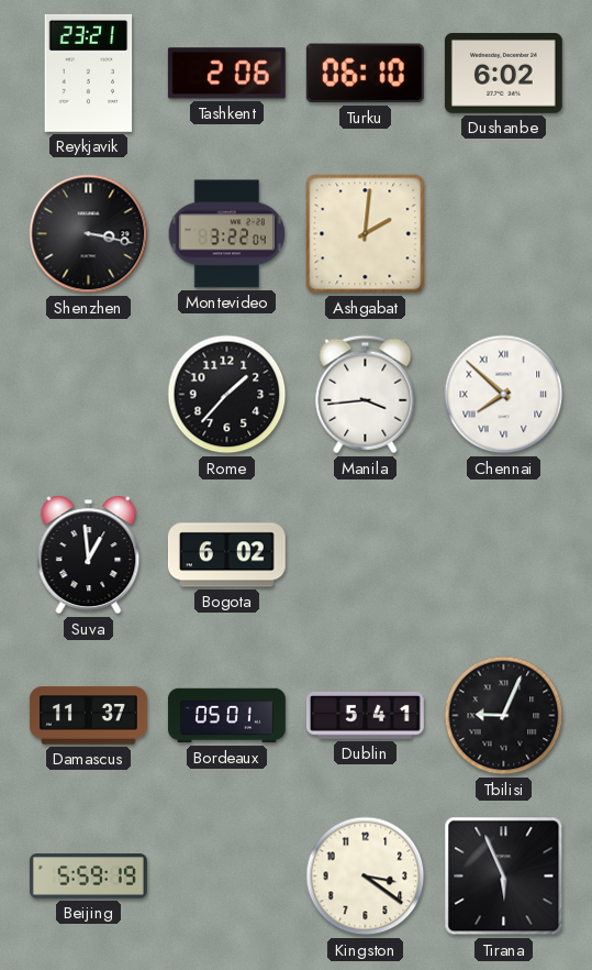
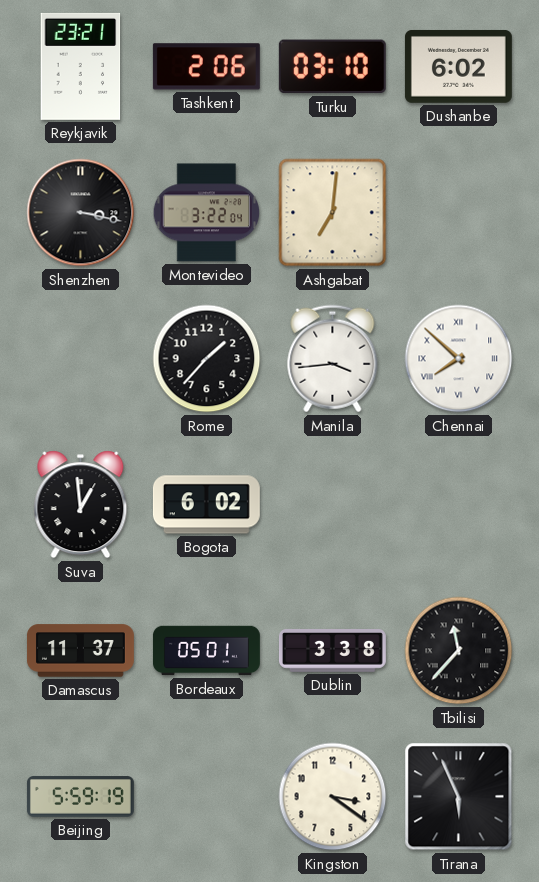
Turku: 06:10 -> 03:10
Ashgabat: 2:01 -> 7:01
Dublin: 5:41 -> 3:38
Tbilisi: 9:04 -> 11:37
